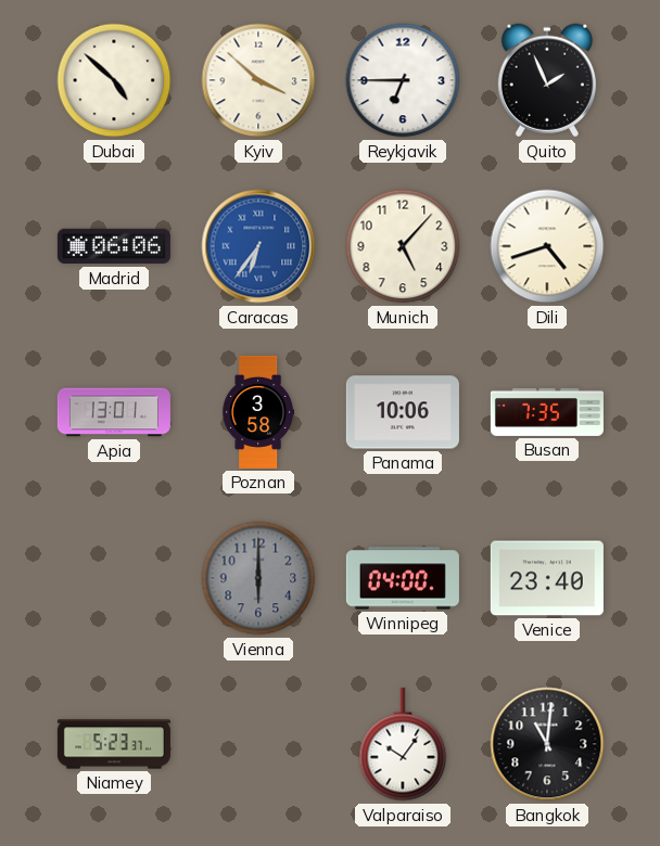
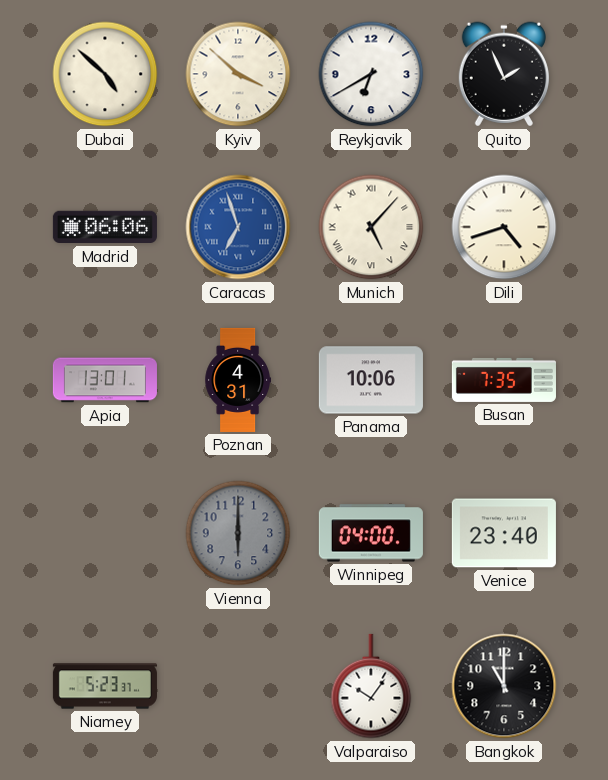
Reykjavik: 6:45 -> 6:40
Caracas: 6:36 -> 6:57
Munich numerals: Arabic -> Roman
Poznan: 3:58 -> 4:31
Bangkok: 11:01 -> 11:00
